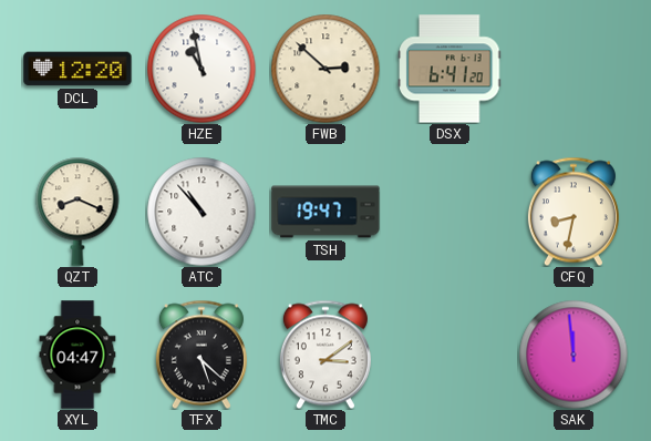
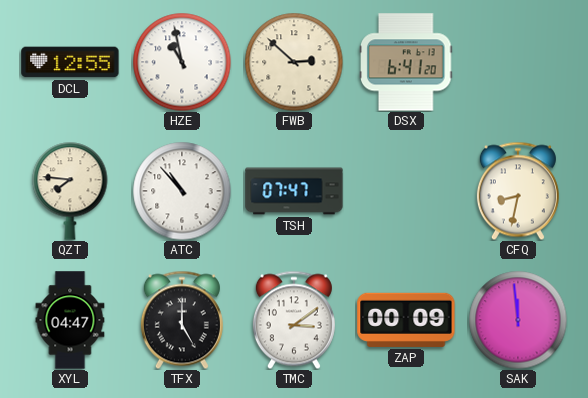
DCL: 12:20 -> 12:55
QZT: 8:19 -> 7:46
TSH: 19:47 -> 07:47
TFX: 5:22 -> 5:00
ZAP: none -> 00:09
